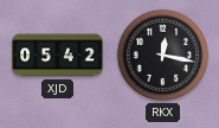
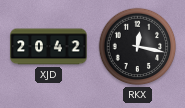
XJD: 05:42 -> 20:42
